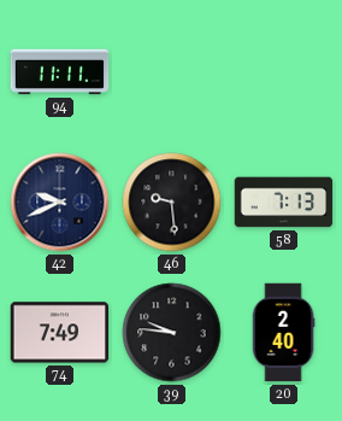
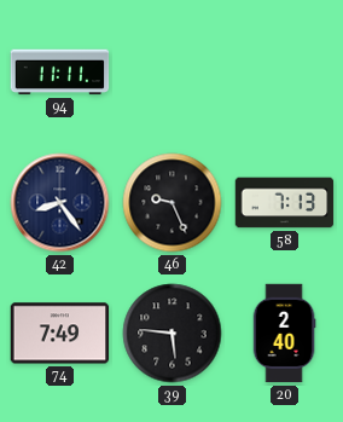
42: 9:41 -> 8:24
46: 9:29 -> 9:26
39: 9:46 -> 5:46
